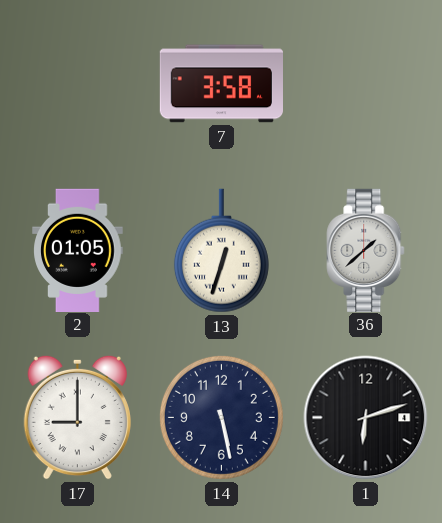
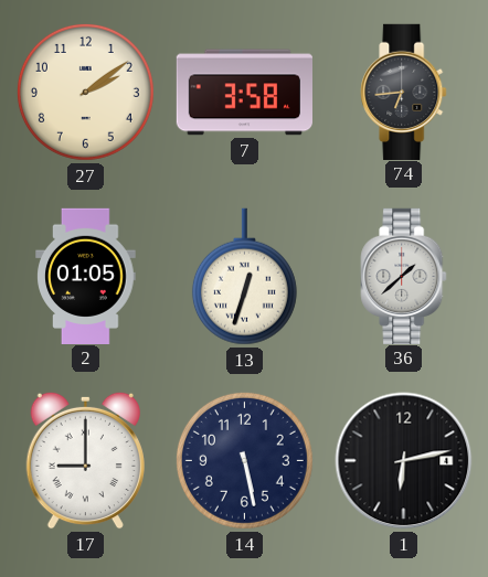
27: none -> 2:09
74: none -> 6:44
1: 6:12 -> 6:13
